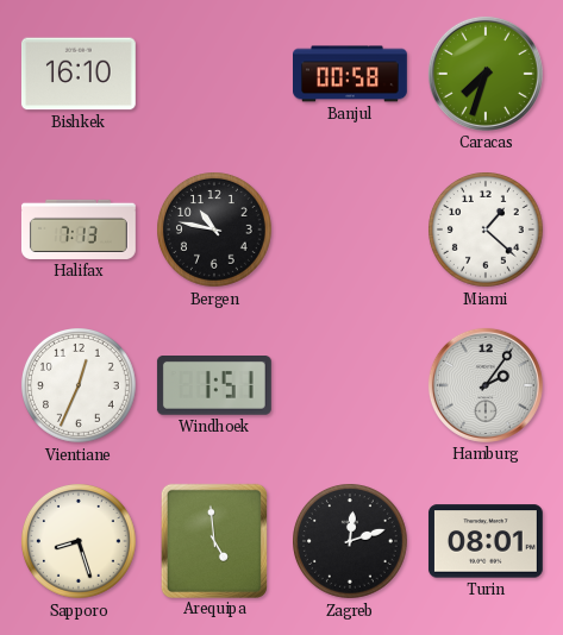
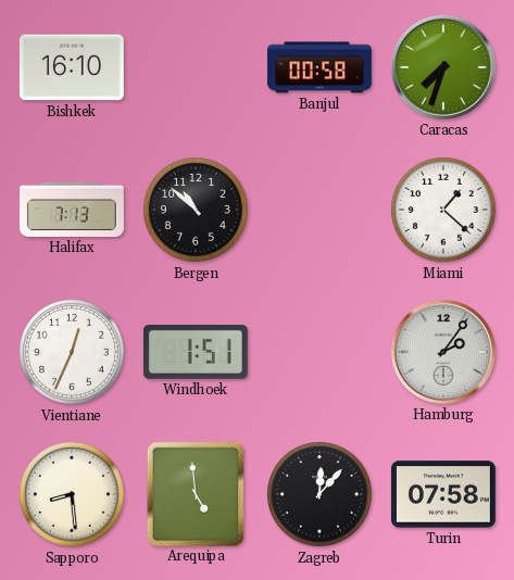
Bergen: 10:47 -> 10:52
Sapporo: 8:27 -> 8:29
Zagreb: 12:12 -> 12:07
Turin: 08:01 -> 07:58
